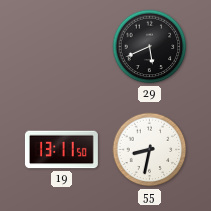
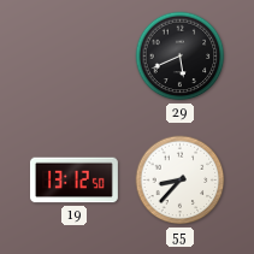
19: 13:11 -> 13:12
55: 8:32 -> 8:37
